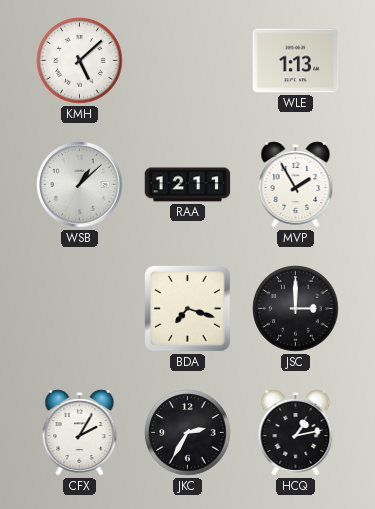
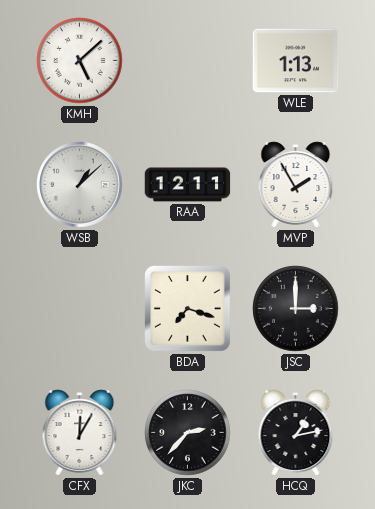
CFX: 2:05 -> 12:05
JKC: 2:35 -> 2:37
